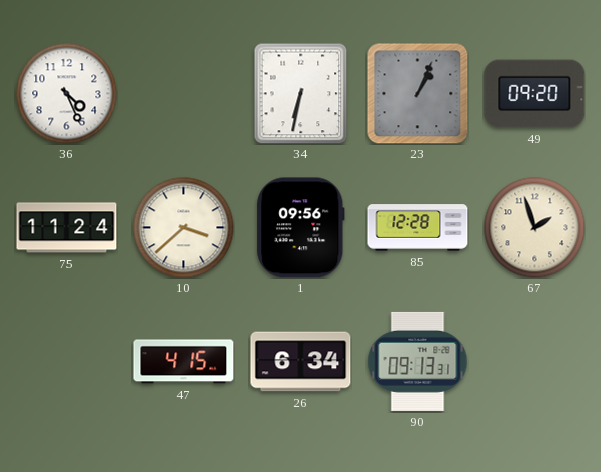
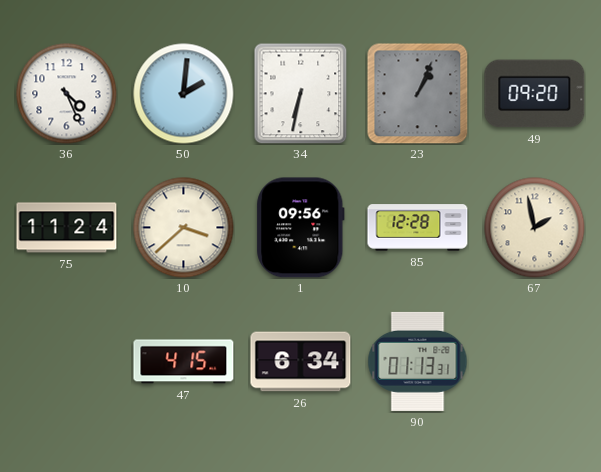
50: none -> 2:01
67: 1:57 -> 1:58
90: 09:13 -> 01:13
